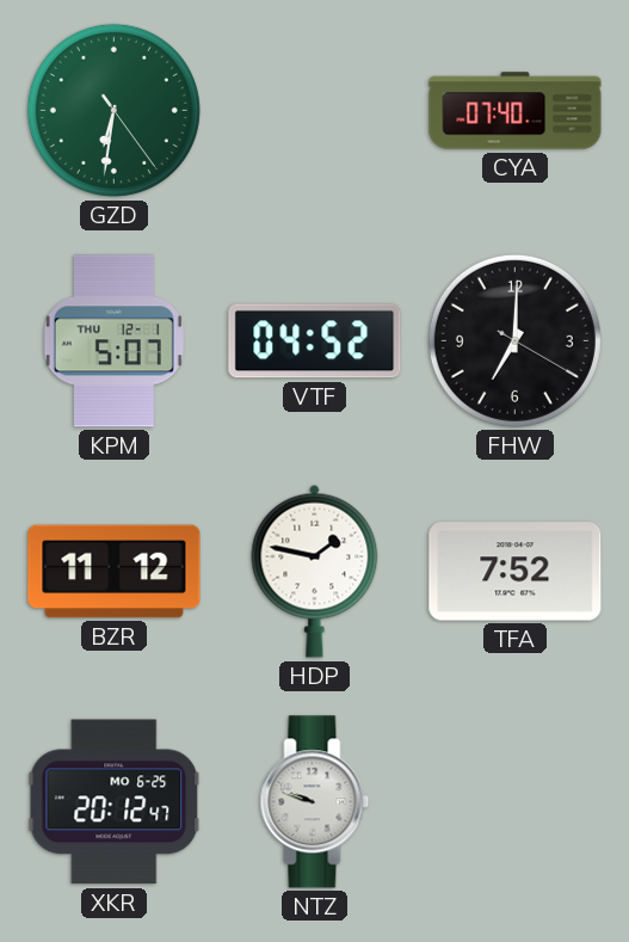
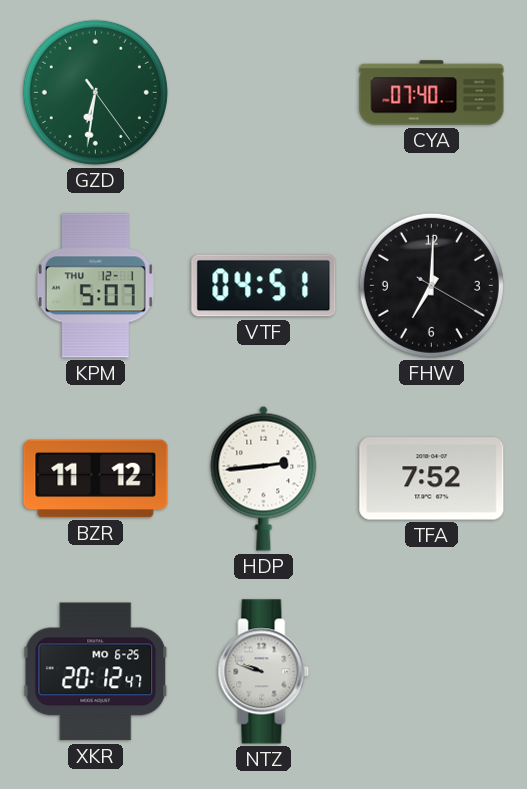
VTF: 04:52 -> 04:51
HDP: 1:47 -> 2:44
